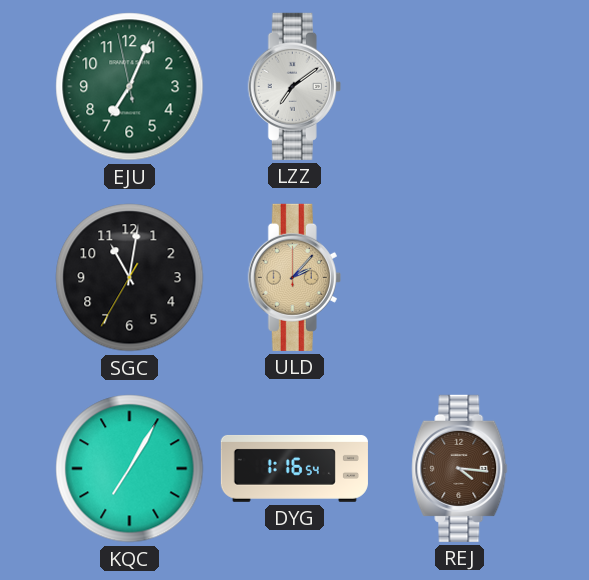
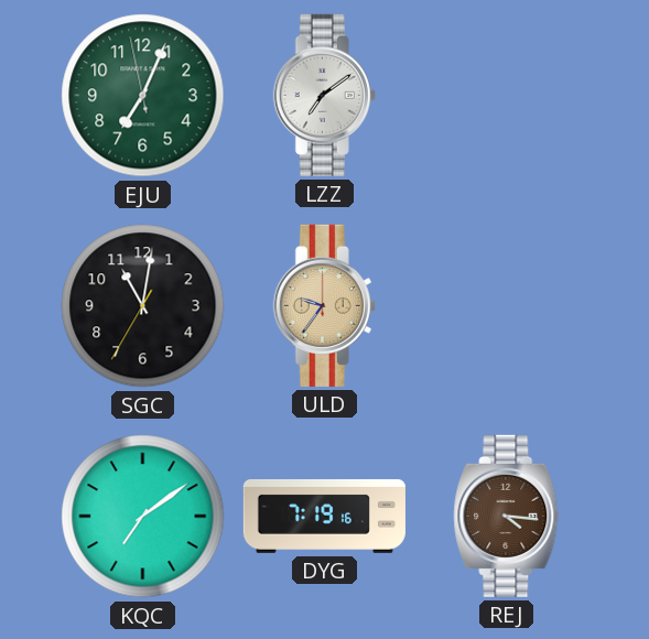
ULD: 2:07 -> 9:36
KQC: 7:05 -> 7:09
DYG: 1:16 -> 7:19
